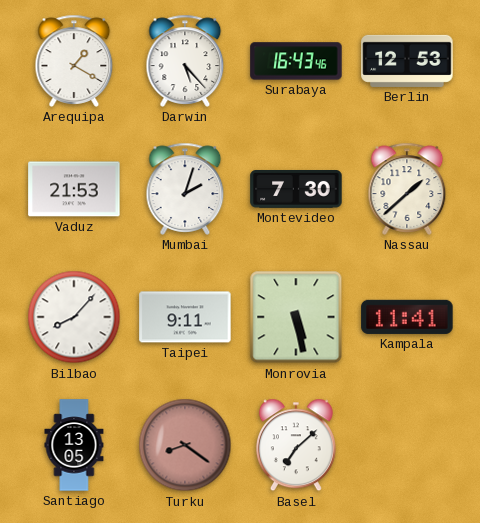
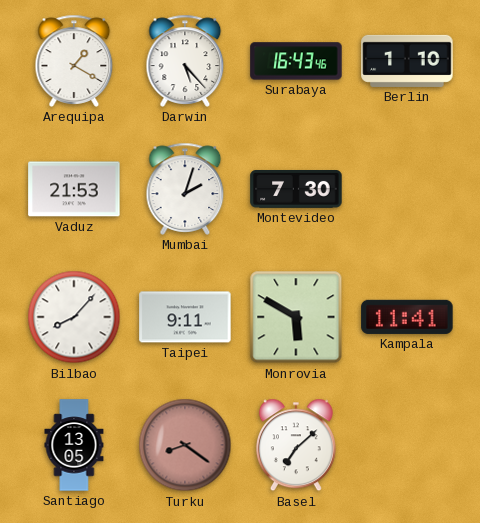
Berlin: 12:53 -> 1:10
Nassau: 1:38 -> none
Monrovia: 5:28 -> 5:50
